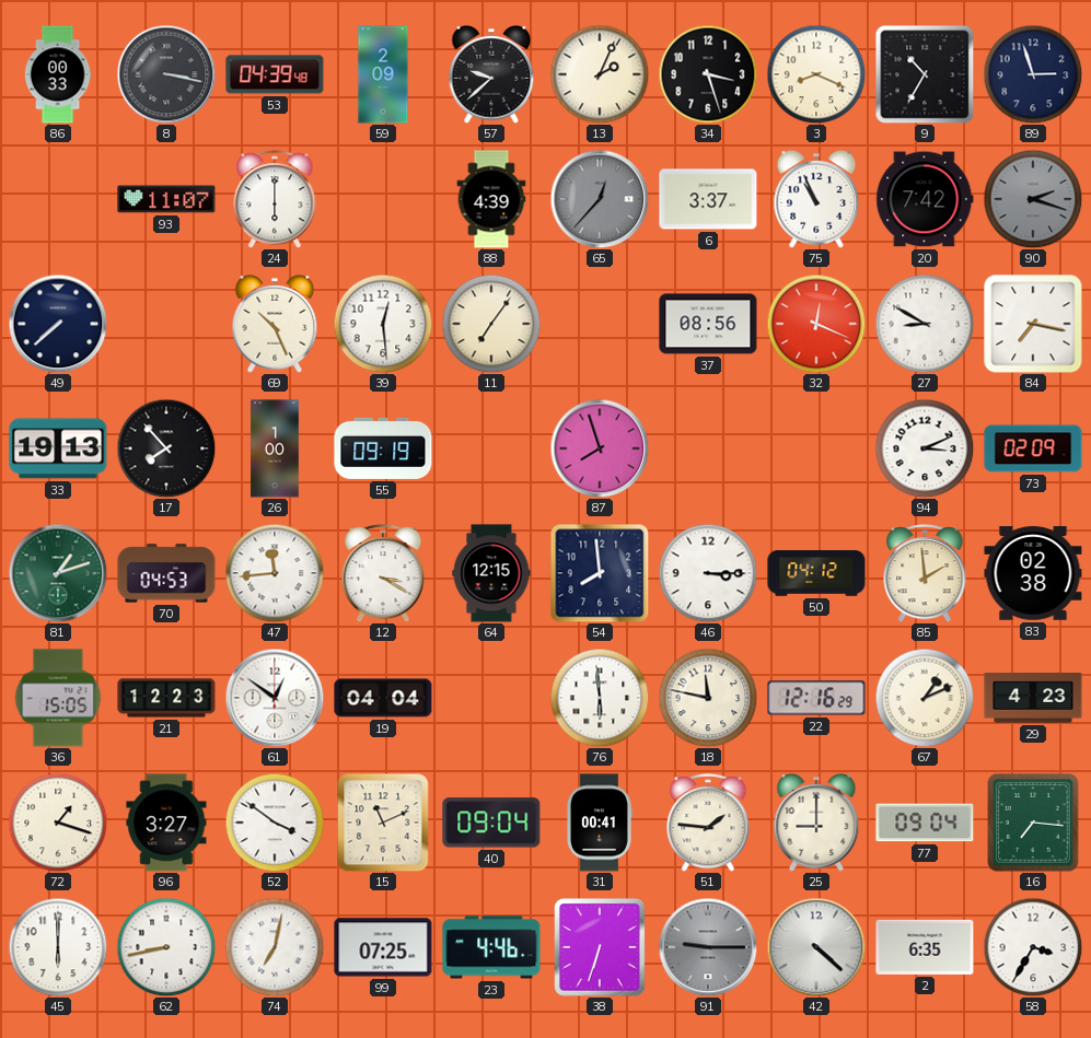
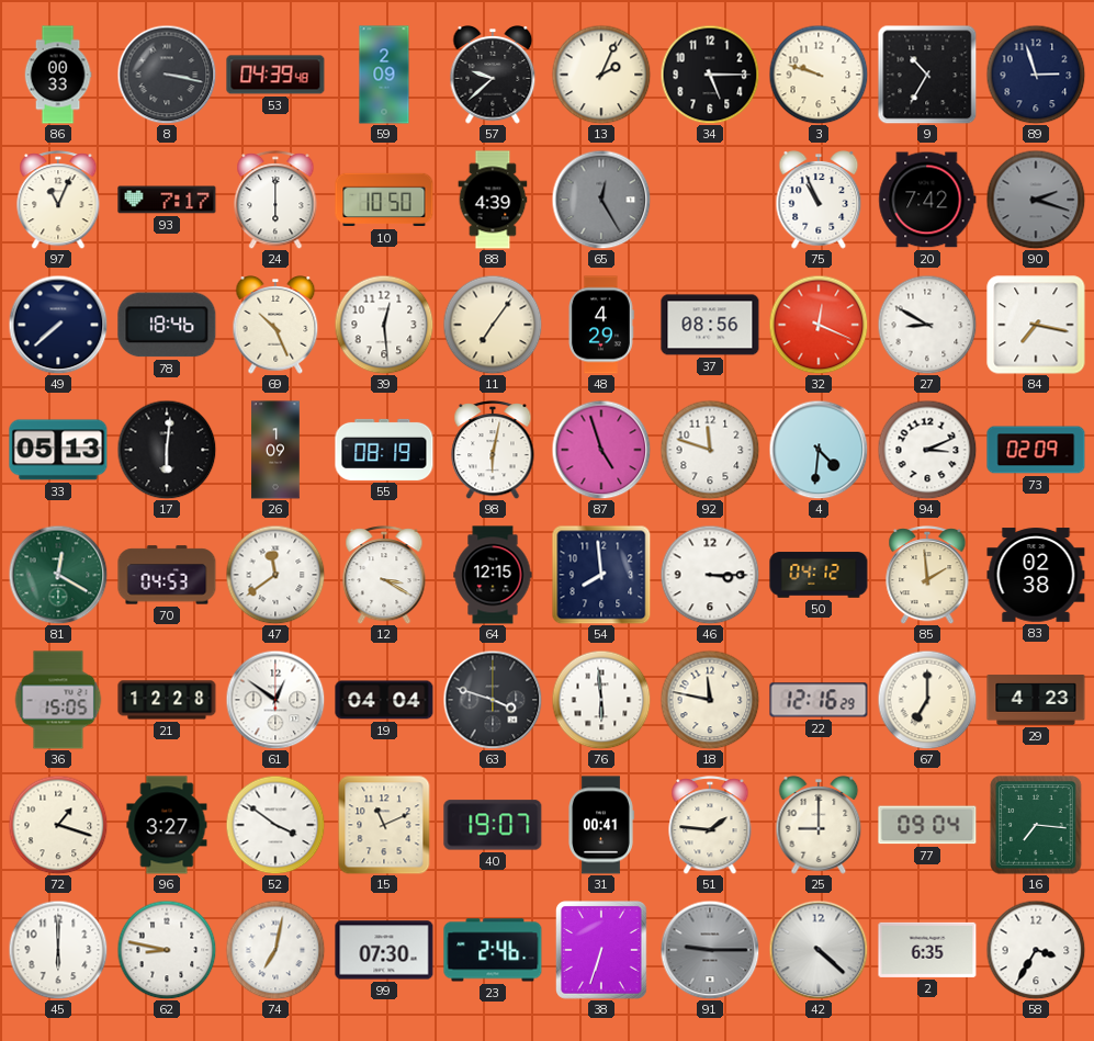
34: 3:27 -> 5:15
3: 8:19 -> 9:48
97: none -> 11:04
93: 11:07 -> 7:17
10: none -> 10:50
65: 12:37 -> 12:25
6: 3:37 -> none
78: none -> 18:46
48: none -> 4:29
33: 19:13 -> 05:13
17: 7:53 -> 6:01
26: 1:00 -> 1:09
55: 09:19 -> 08:19
98: none -> 6:02
87: 7:57 -> 4:57
92: none -> 11:48
4: none -> 4:31
81: 1:12 -> 12:20
47: 11:44 -> 11:39
21: 12:23 -> 12:28
63: none -> 3:48
67: 1:11 -> 7:00
40: 09:04 -> 19:07
62: 8:43 -> 8:47
99: 07:25 -> 07:30
23: 4:46 -> 2:46
